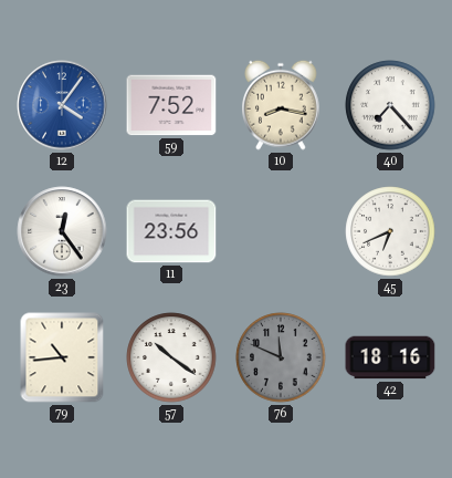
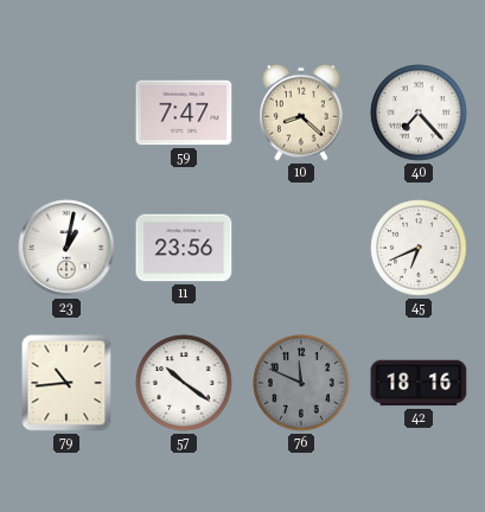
12: 4:06 -> none
59: 7:52 -> 7:47
10: 8:17 -> 8:22
23: 12:24 -> 1:02
